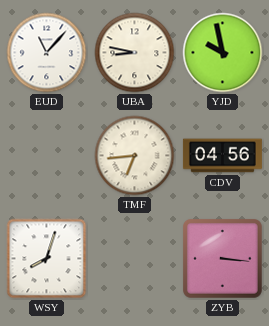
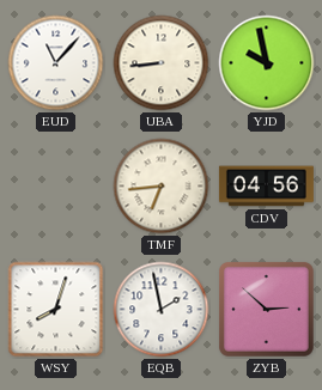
UBA: 8:47 -> 8:44
EQB: none -> 1:58
ZYB: 3:16 -> 2:52
